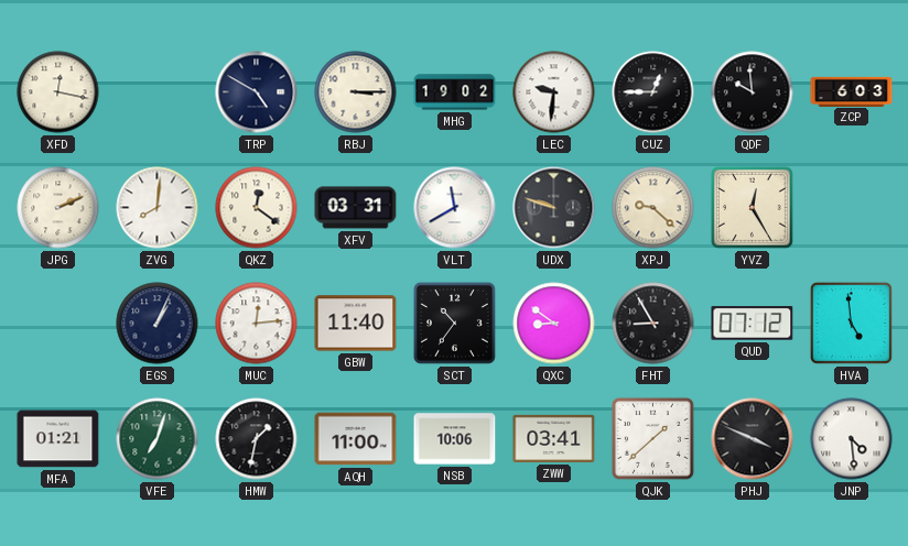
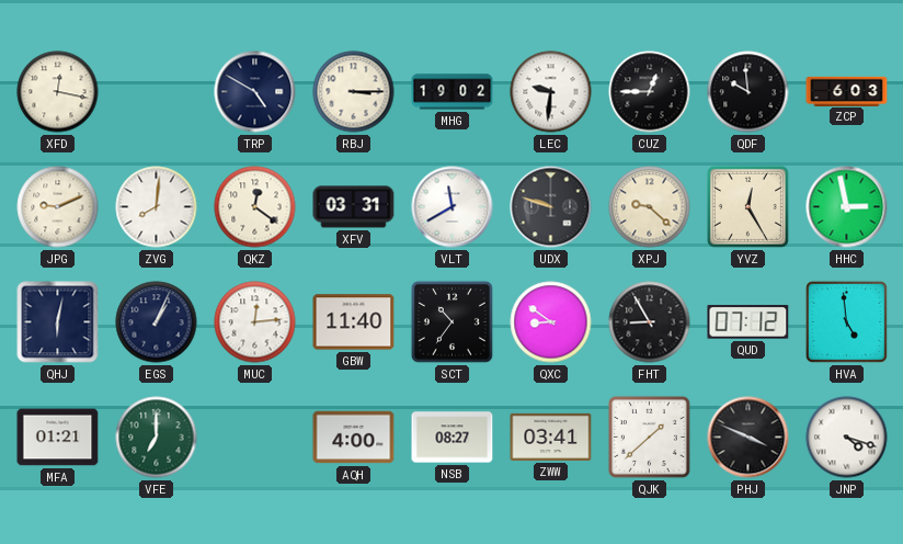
JPG: 2:11 -> 9:11
HHC: none -> 2:58
QHJ: none -> 6:02
VFE: 7:03 -> 7:00
HMW: 1:32 -> none
AQH: 11:00 -> 4:00
NSB: 10:06 -> 08:27
JNP: 4:29 -> 4:18
